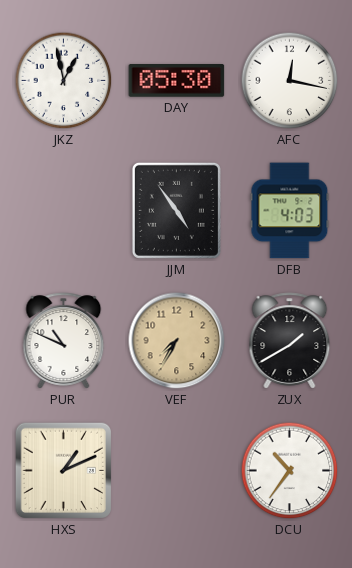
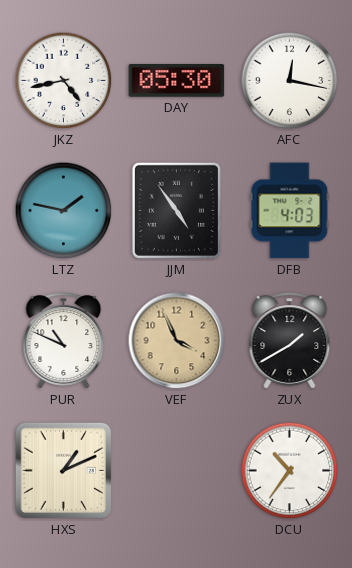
JKZ: 12:58 -> 4:43
LTZ: none -> 1:47
VEF: 7:35 -> 3:56
